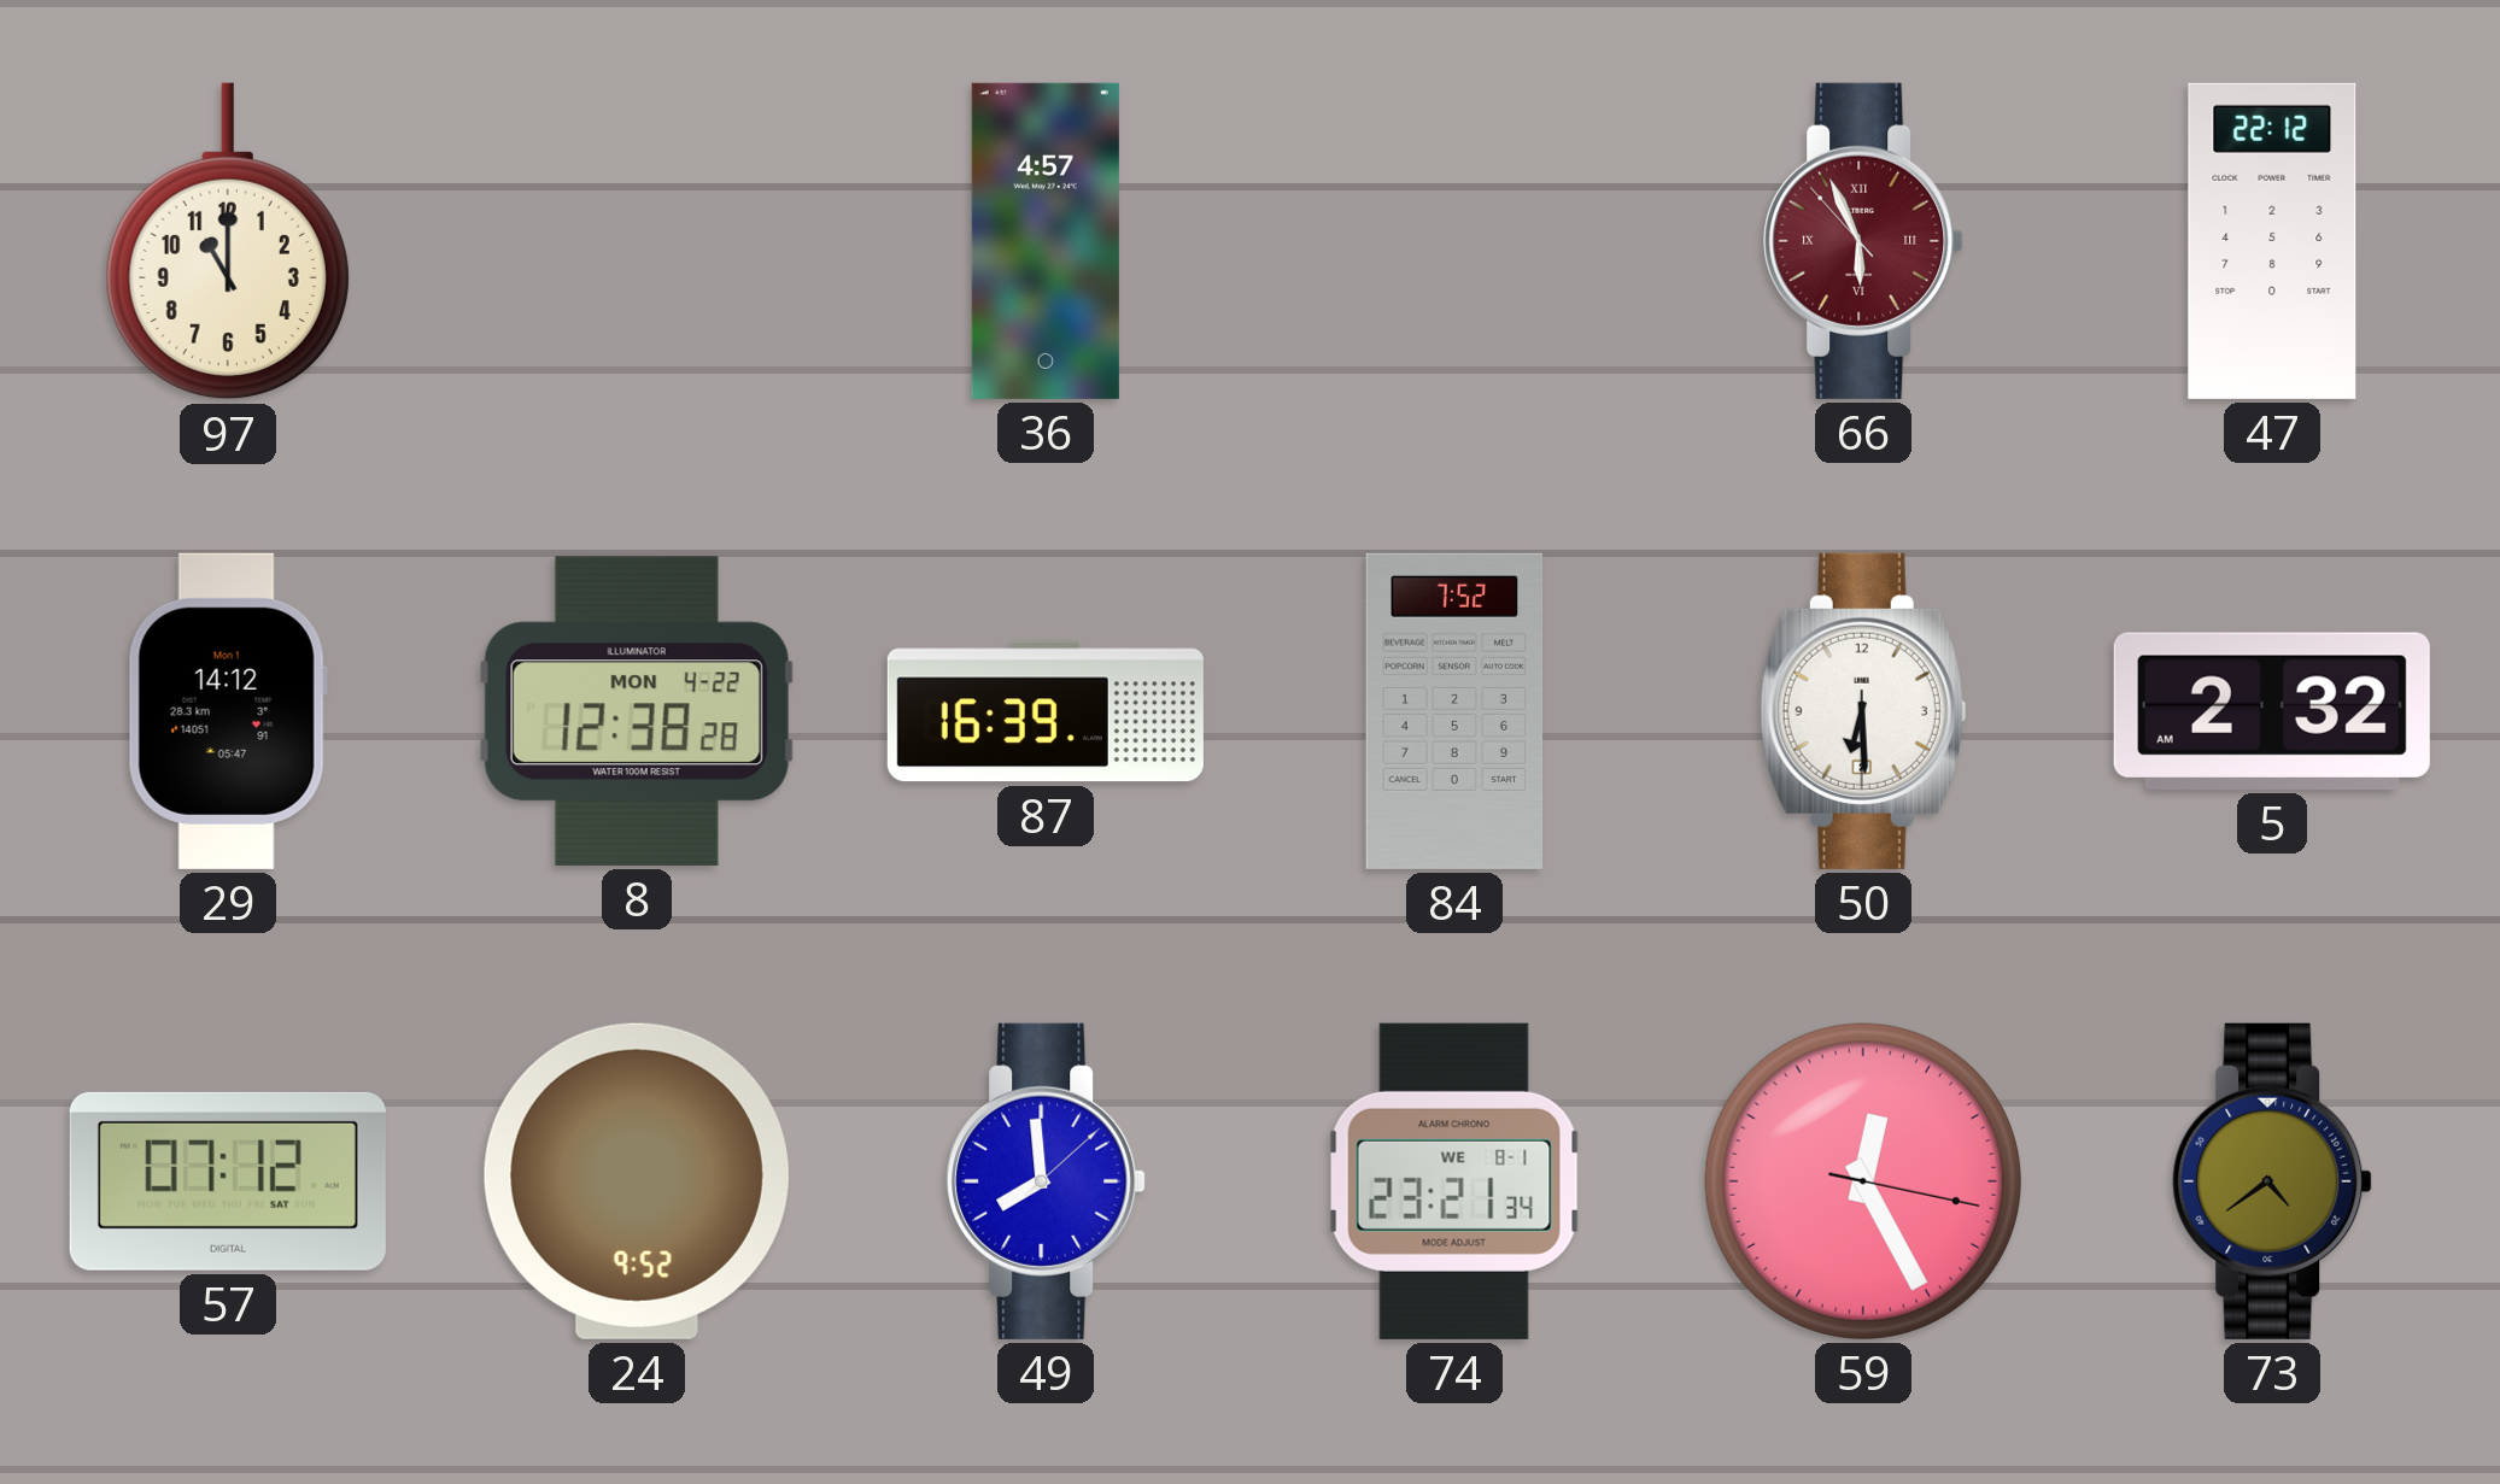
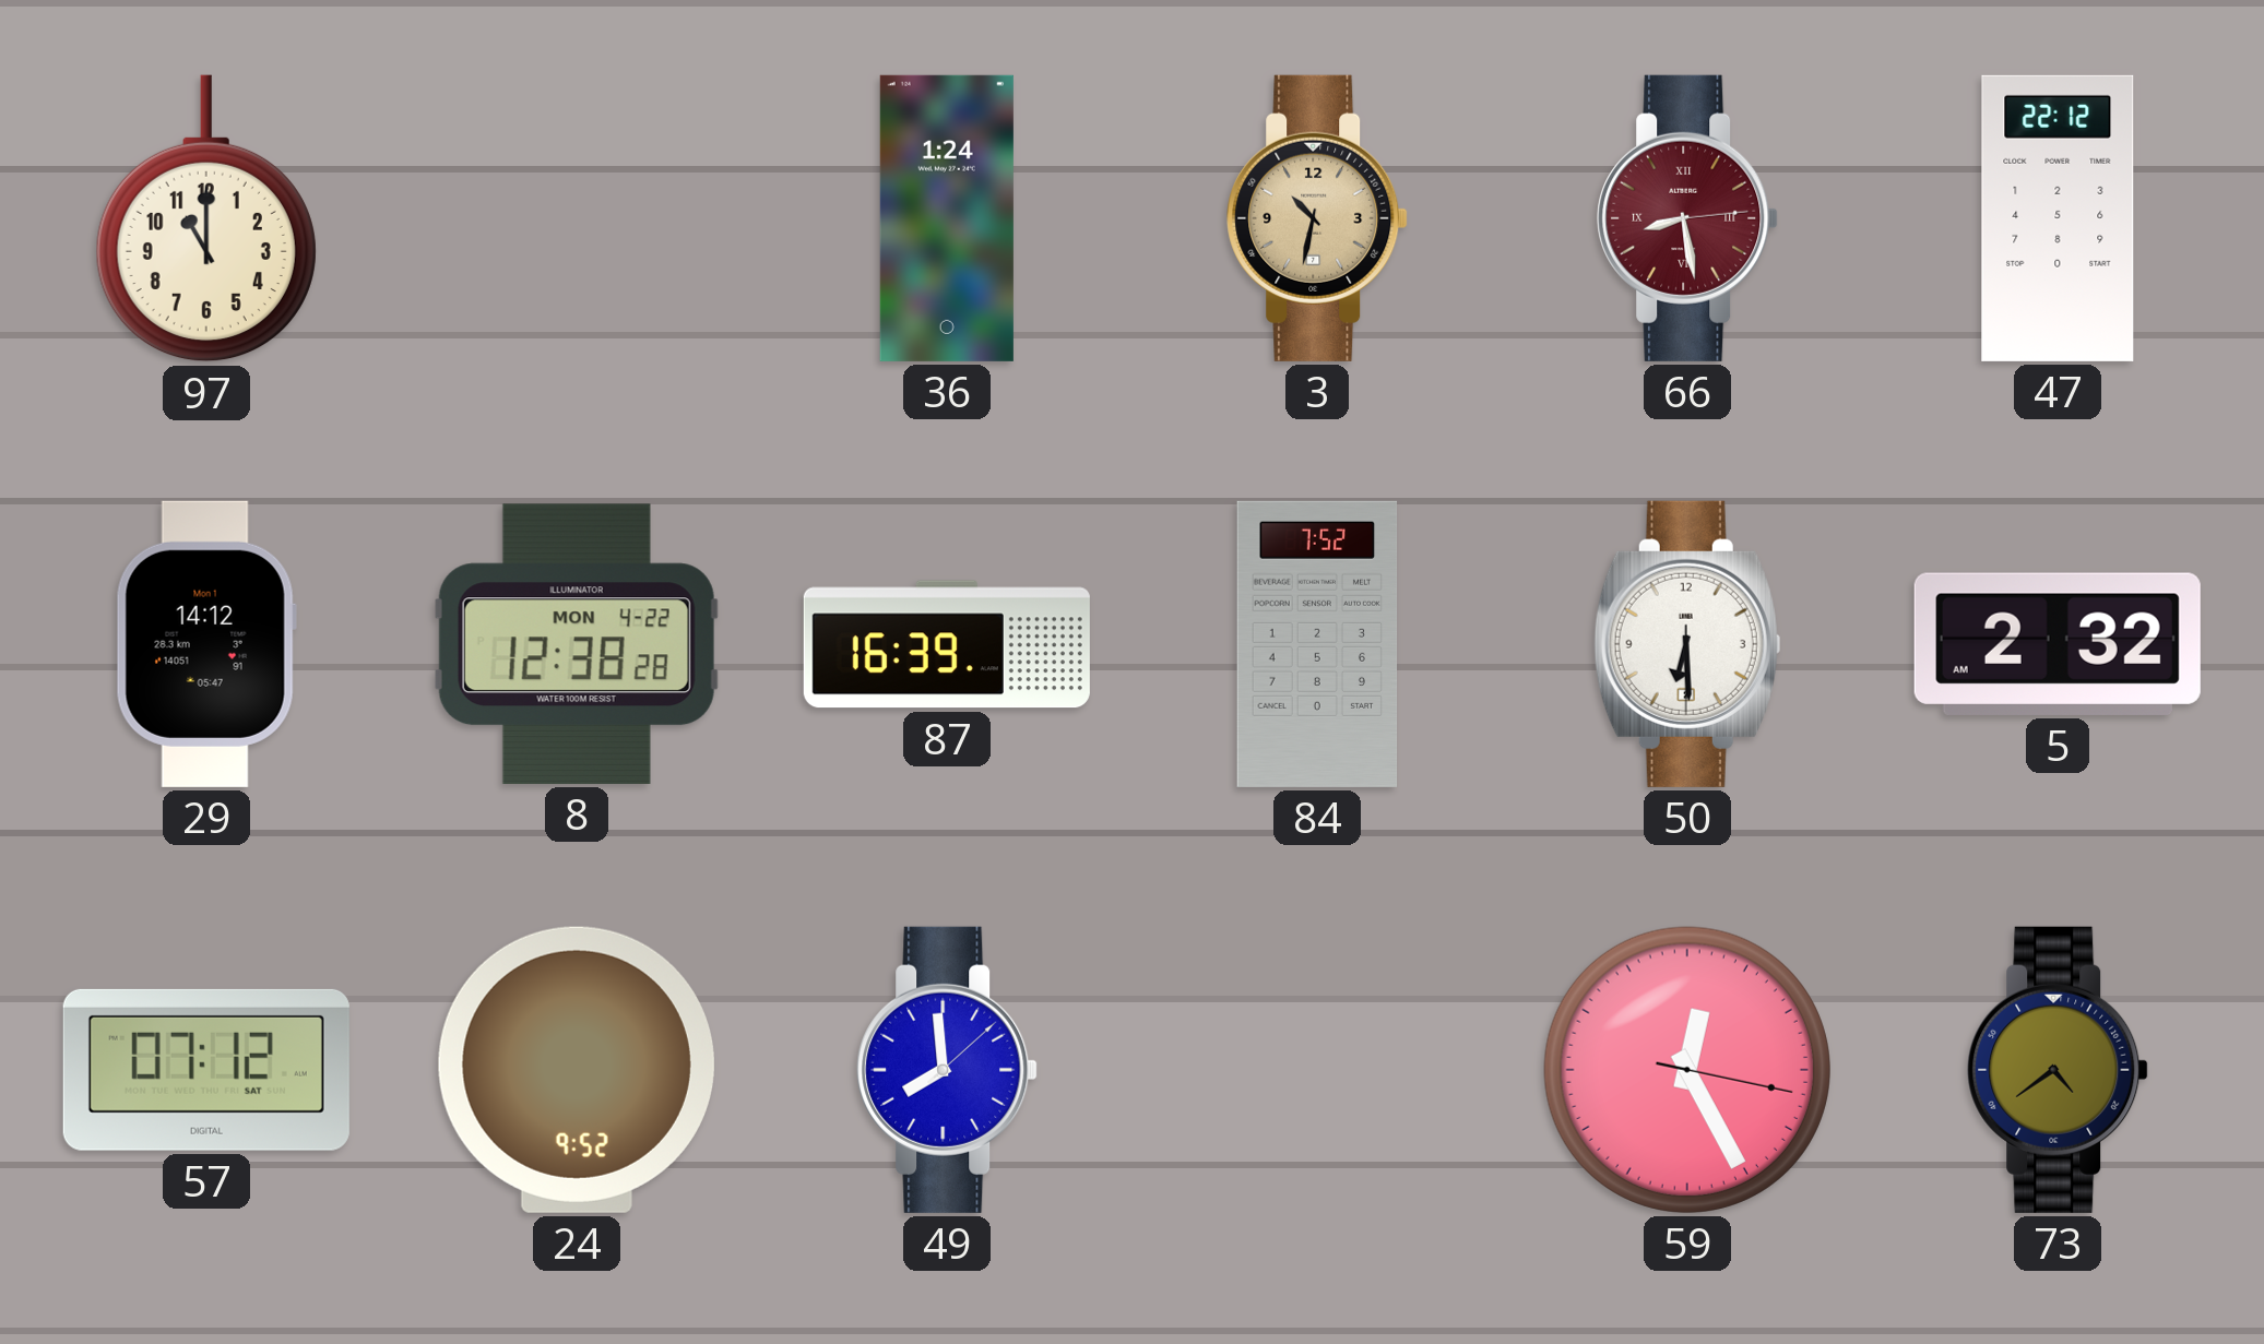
36: 4:57 -> 1:24
3: none -> 10:32
66: 5:55 -> 8:28
74: 23:21 -> none
